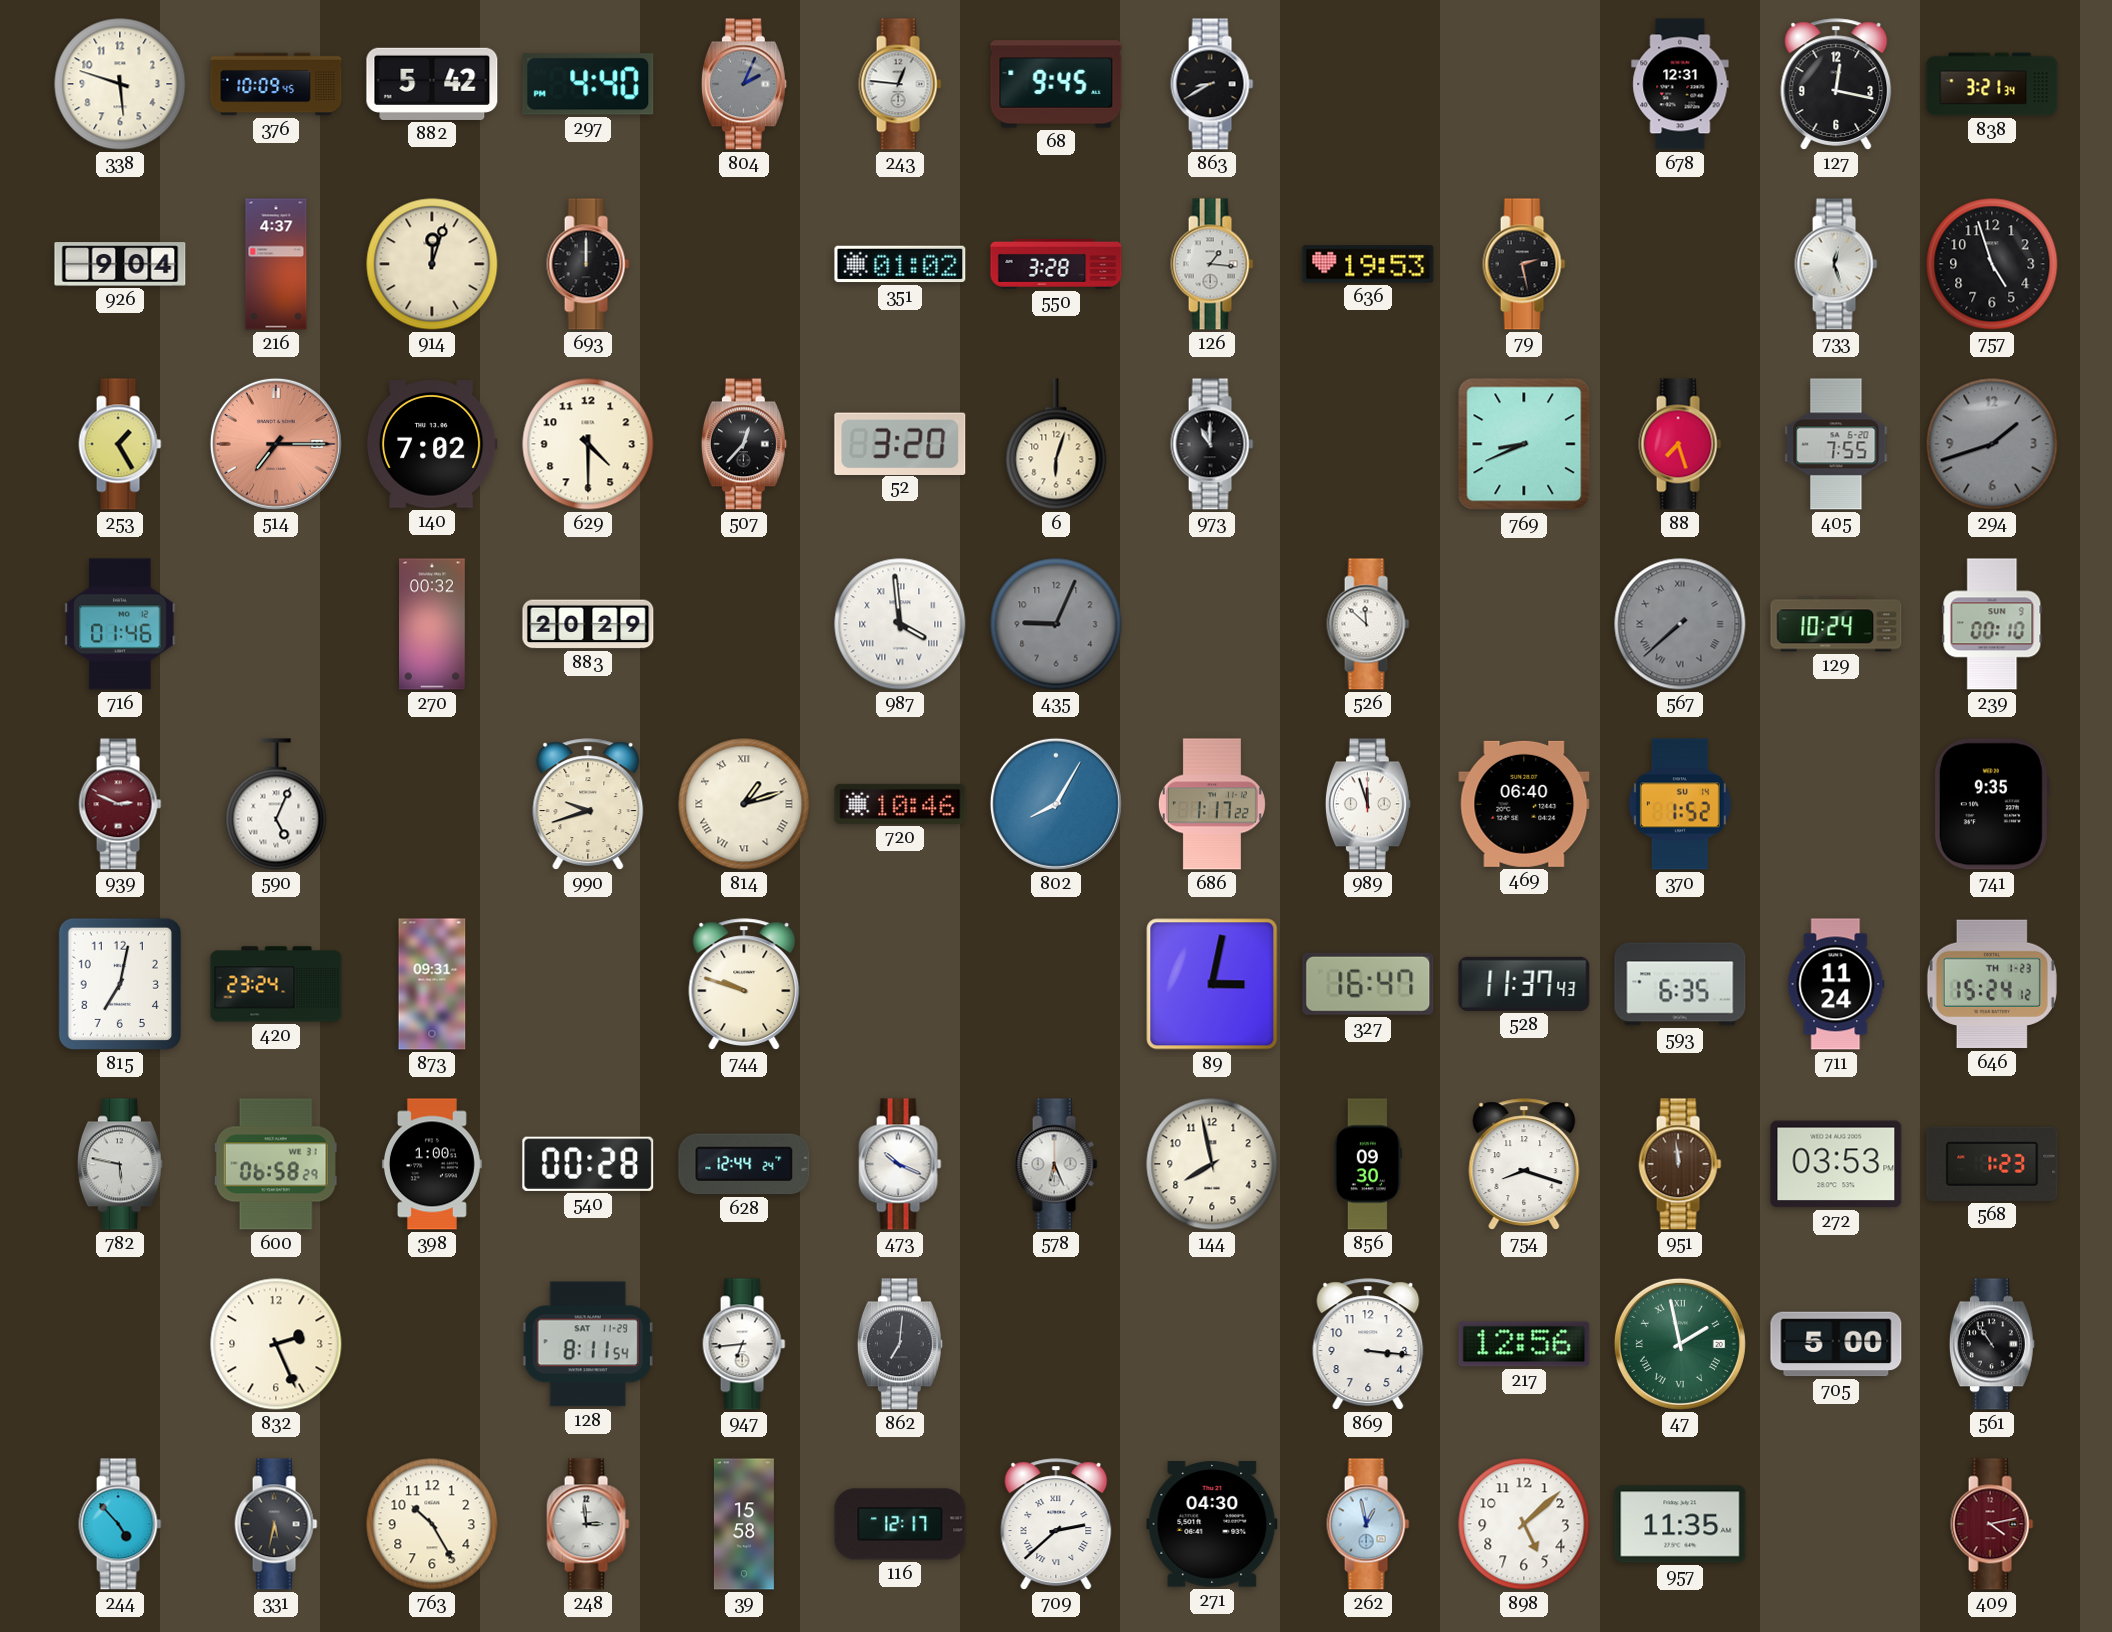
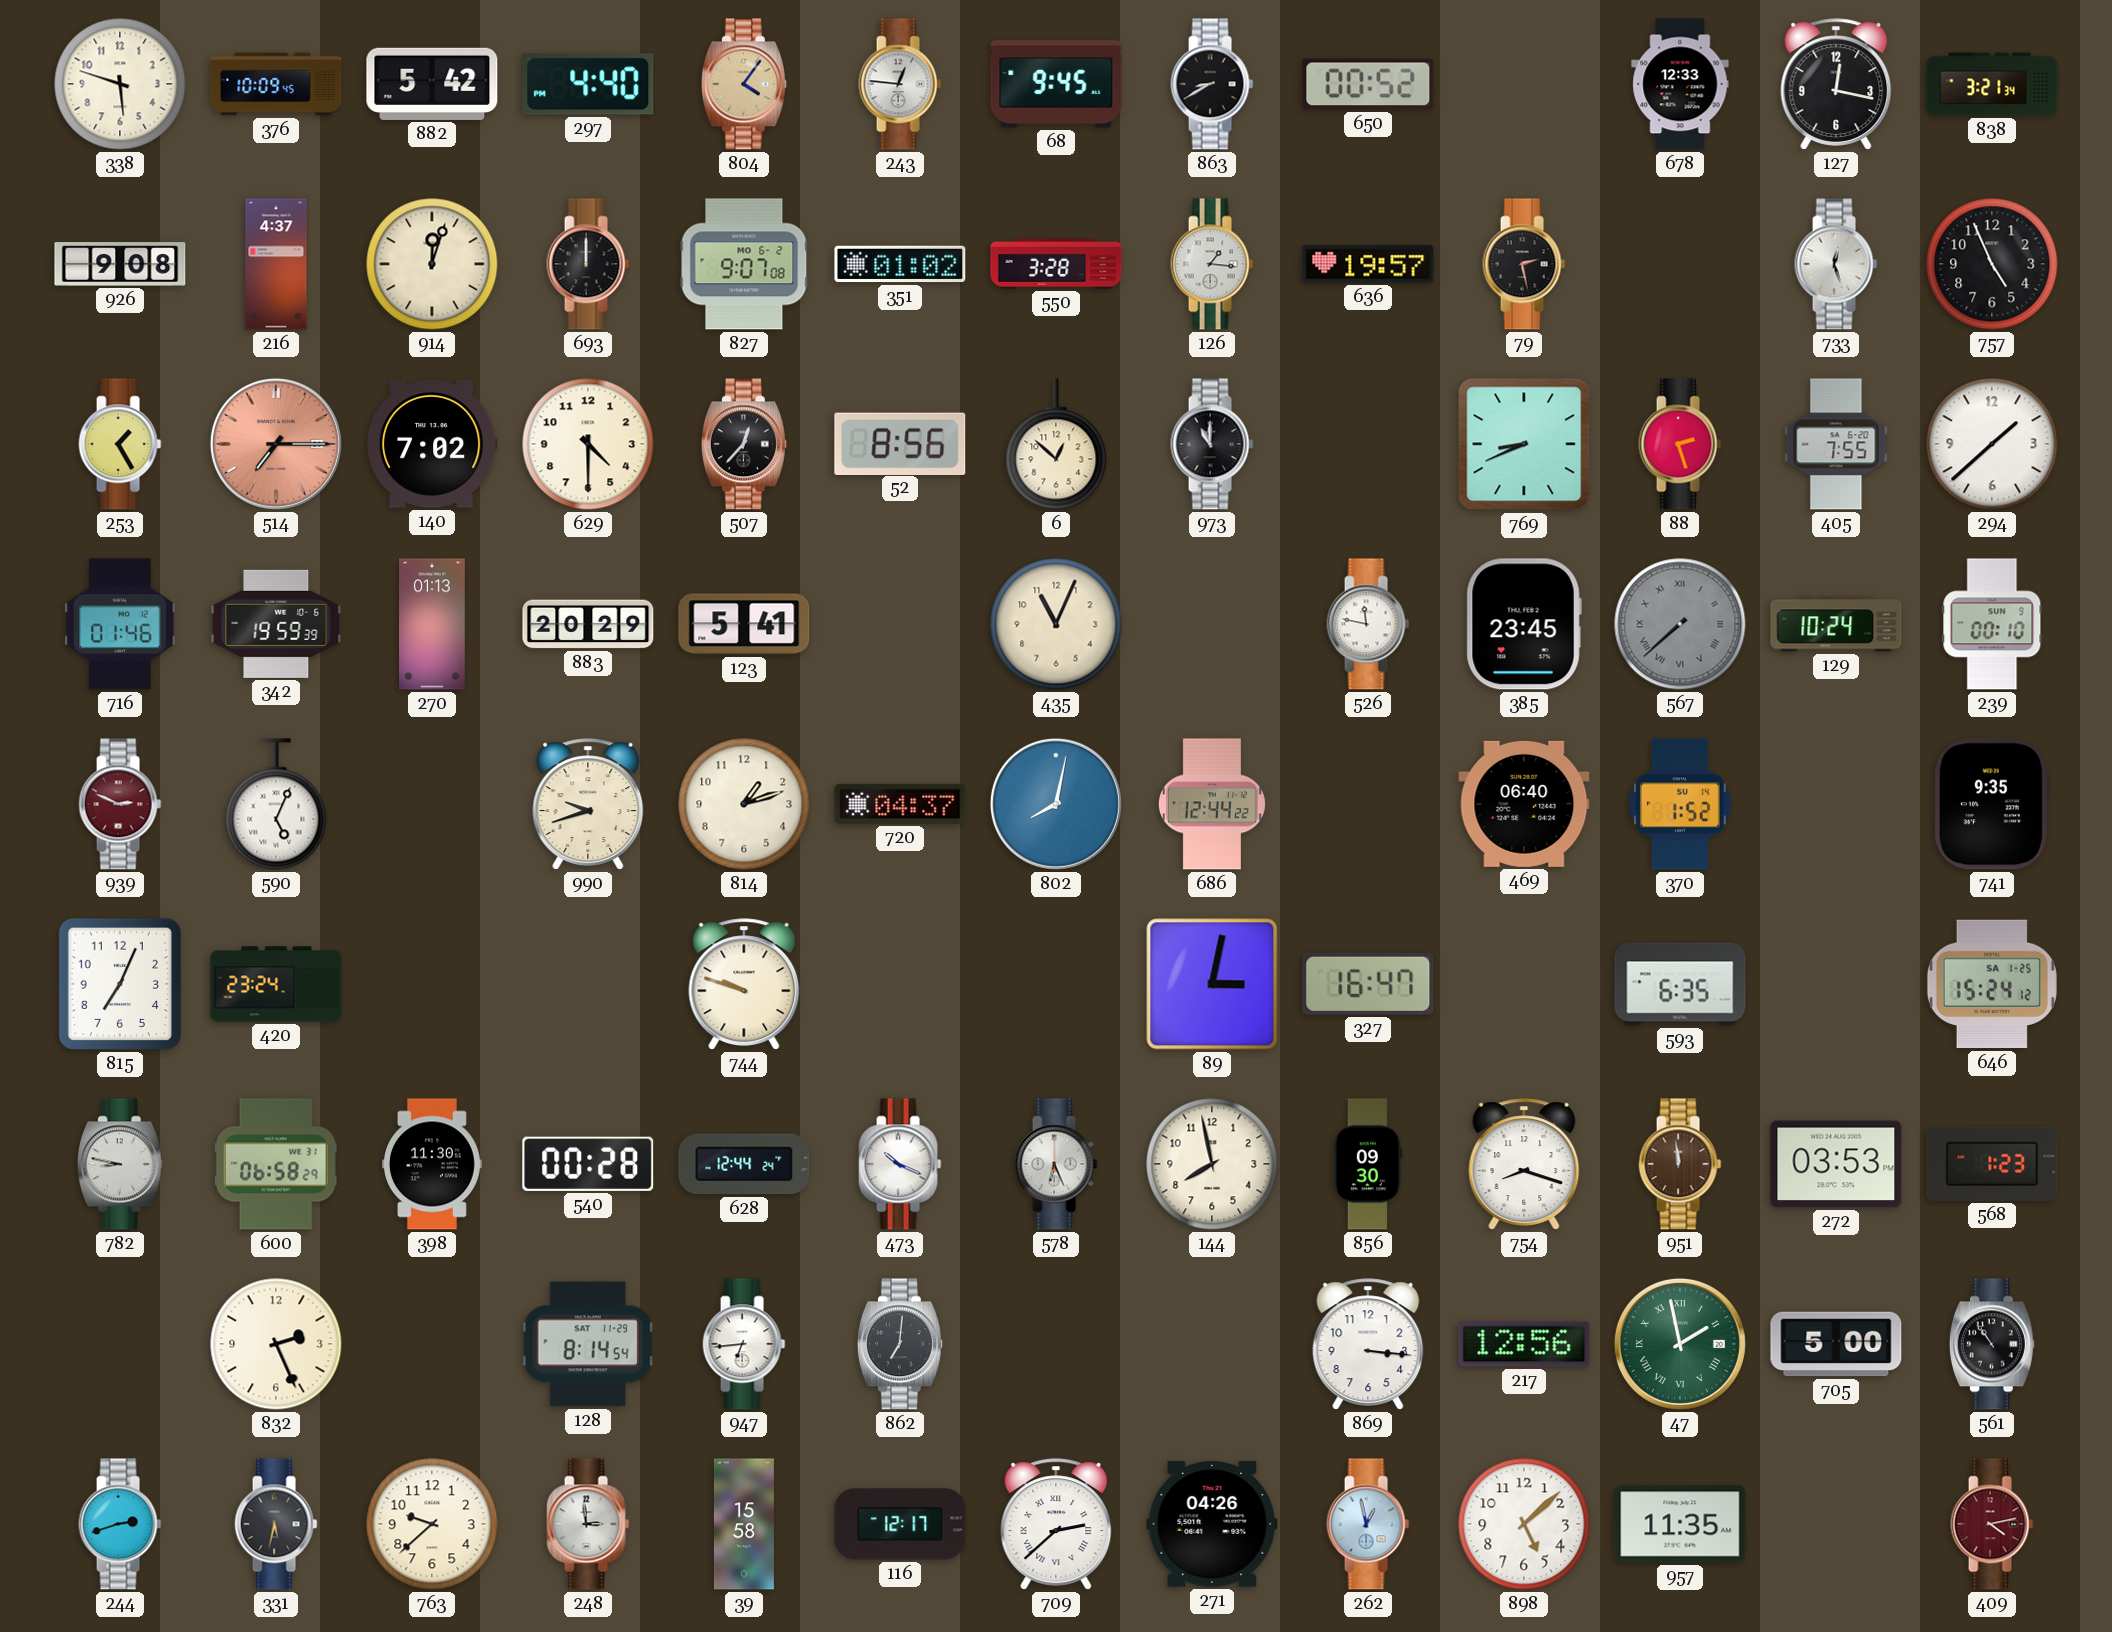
804: 2:04 -> 4:06
804 dial: grey -> champagne
650: none -> 00:52
678: 12:31 -> 12:33
926: 9:04 -> 9:08
827: none -> 9:07
636: 19:53 -> 19:57
757: 4:57 -> 4:56
52: 3:20 -> 8:56
6: 6:03 -> 12:52
88: 7:27 -> 2:27
294: 1:42 -> 1:38
294 dial: grey -> white
342: none -> 19:59
270: 00:32 -> 01:13
123: none -> 5:41
987: 3:59 -> none
435: 9:04 -> 11:04
435 dial: grey -> cream
526: 11:52 -> 11:47
385: none -> 23:45
814 numerals: Roman -> Arabic
720: 10:46 -> 04:37
802: 8:05 -> 8:02
686: 1:17 -> 12:44
989: 11:57 -> none
815: 7:02 -> 7:04
873: 09:31 -> none
528: 11:37 -> none
711: 11:24 -> none
646 date: TH 1-23 -> SA 1-25
782: 5:47 -> 8:47
398: 1:00 -> 11:30
128: 8:11 -> 8:14
244: 4:53 -> 2:42
763: 10:25 -> 9:38
271: 04:30 -> 04:26
